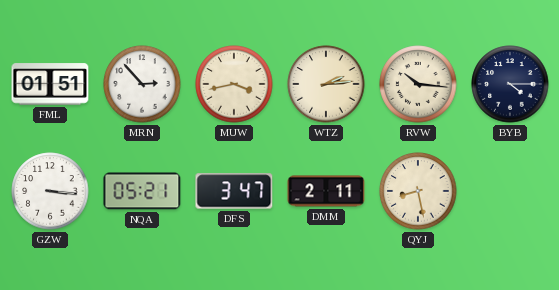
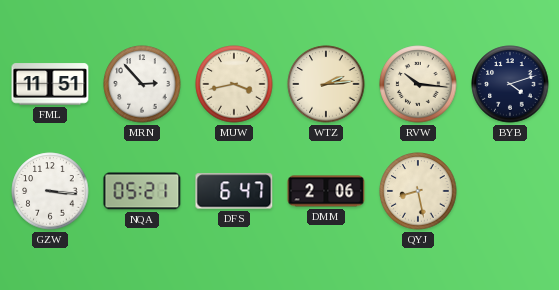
FML: 01:51 -> 11:51
BYB: 4:15 -> 4:12
DFS: 3:47 -> 6:47
DMM: 2:11 -> 2:06
